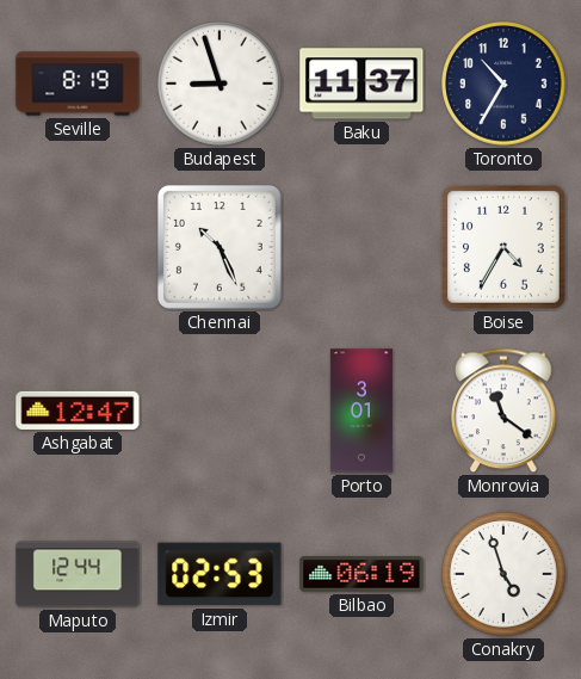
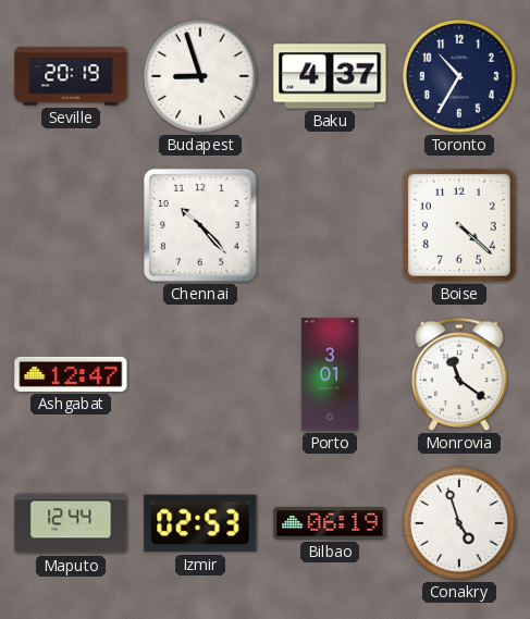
Seville: 8:19 -> 20:19
Baku: 11:37 -> 4:37
Chennai: 10:26 -> 10:23
Boise: 4:35 -> 4:22
